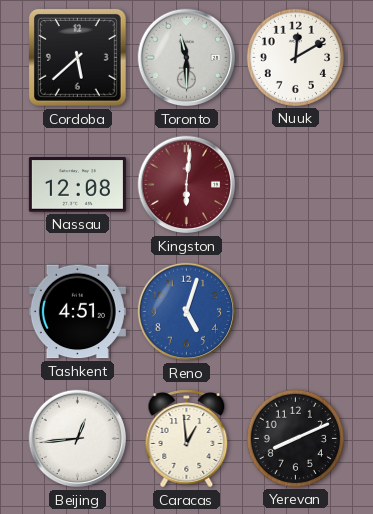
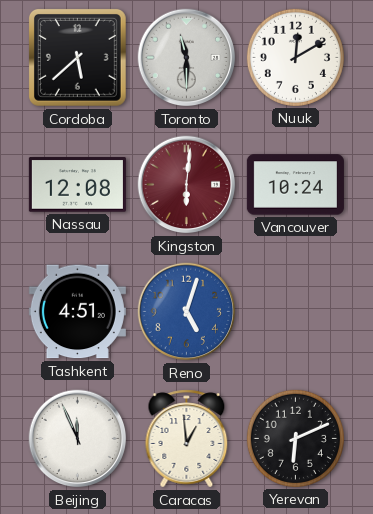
Vancouver: none -> 10:24
Beijing: 12:44 -> 11:56
Yerevan: 8:11 -> 6:11
